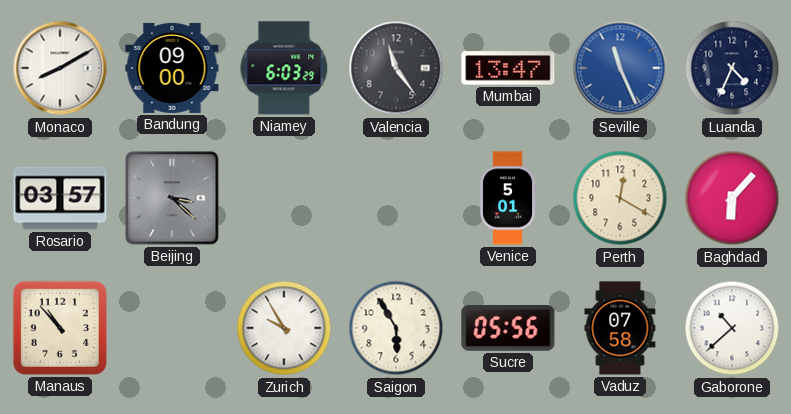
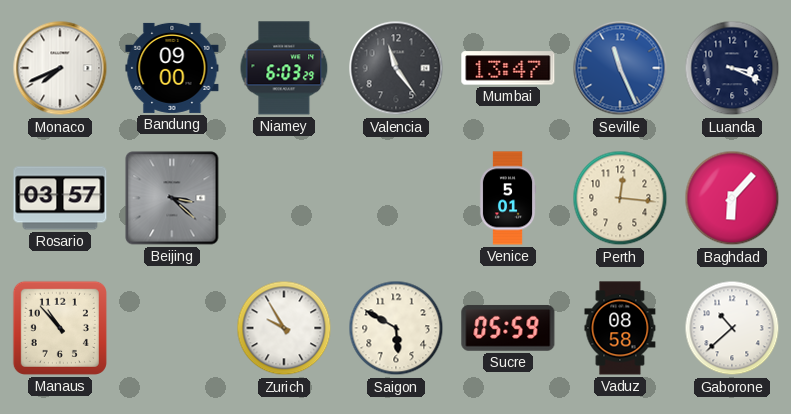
Monaco: 8:10 -> 7:41
Luanda: 4:34 -> 3:19
Perth: 12:20 -> 12:16
Saigon: 5:55 -> 5:50
Sucre: 05:56 -> 05:59
Vaduz: 07:58 -> 08:58
